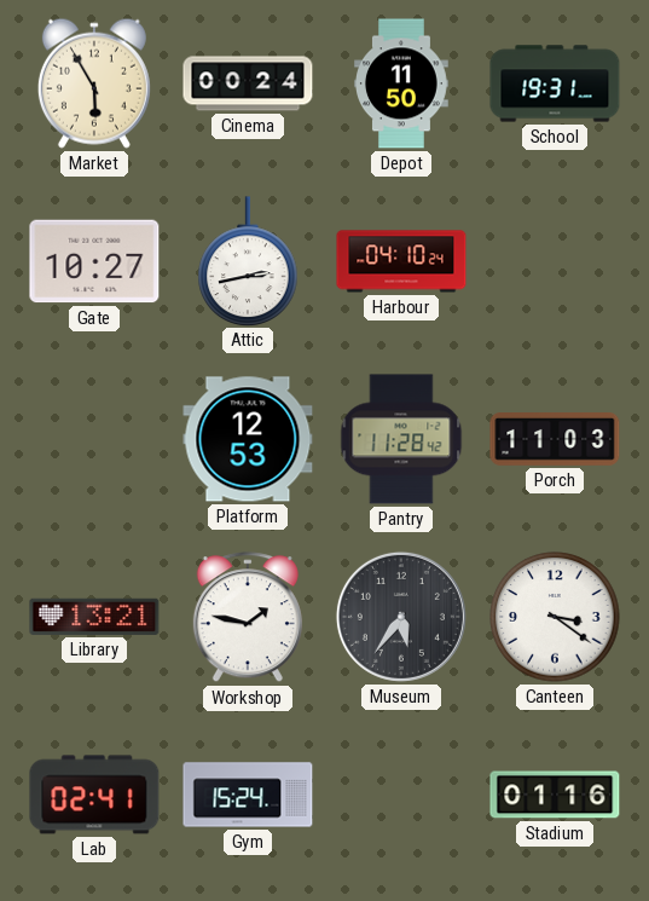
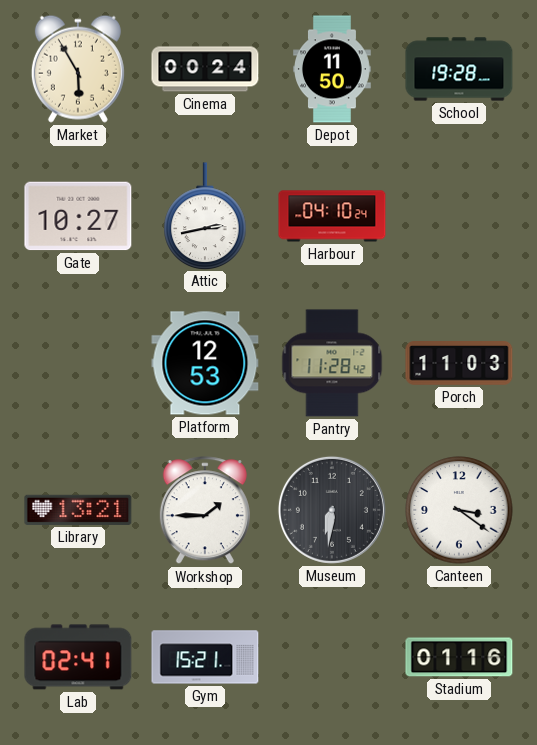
School: 19:31 -> 19:28
Workshop: 1:47 -> 1:45
Museum: 5:36 -> 6:31
Gym: 15:24 -> 15:21
